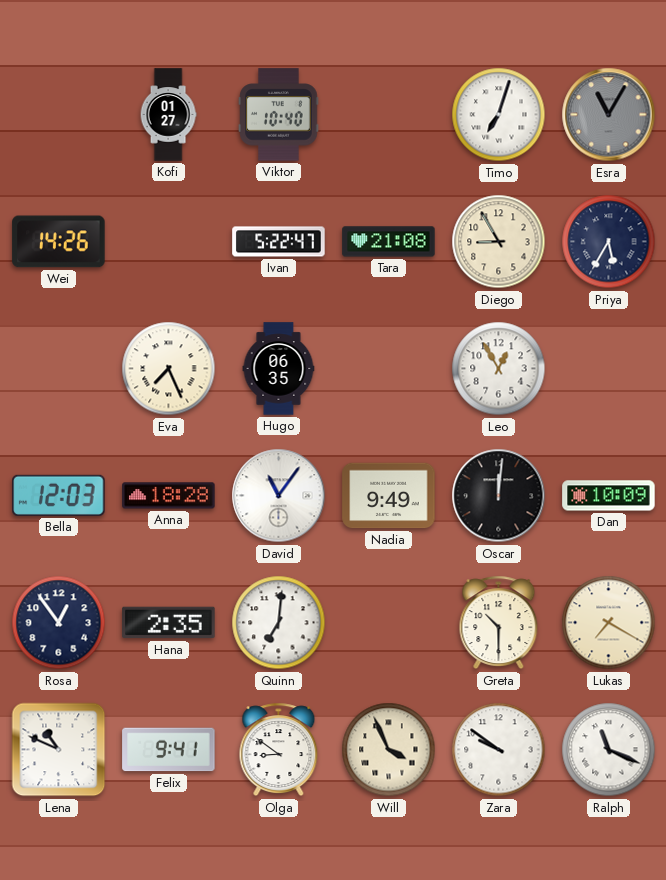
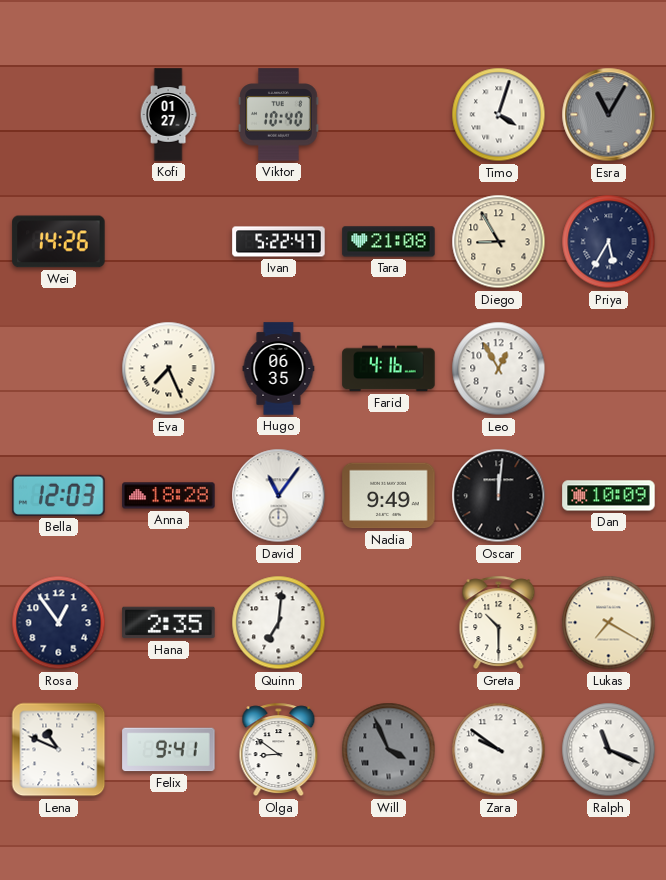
Timo: 7:03 -> 4:03
Farid: none -> 4:16
Will dial: cream -> grey
